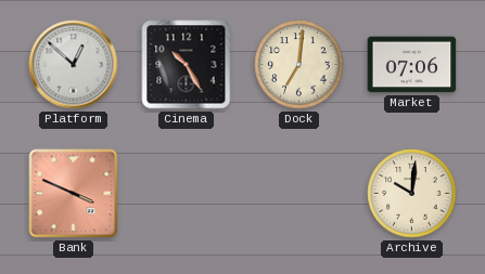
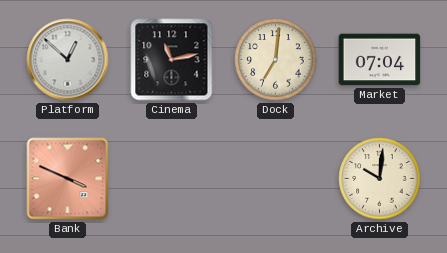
Cinema: 10:25 -> 11:13
Market: 07:06 -> 07:04
